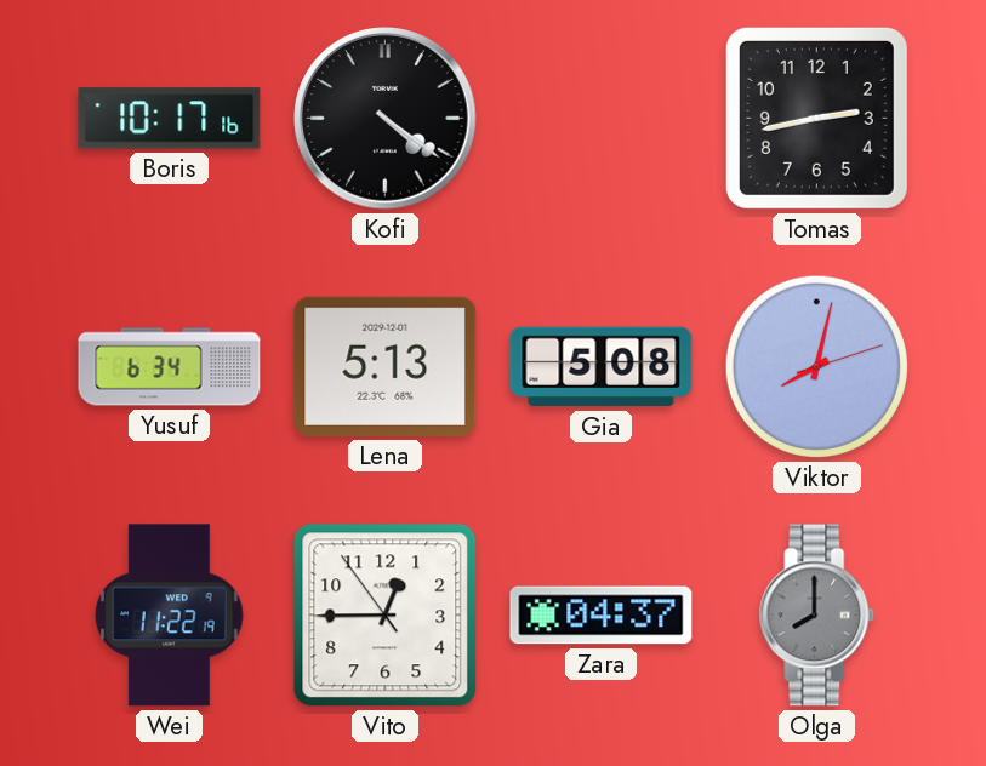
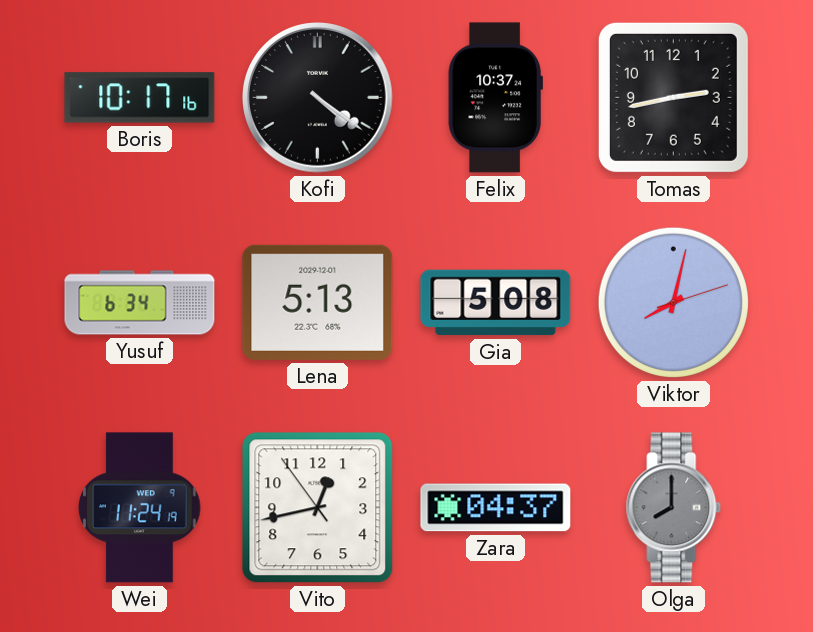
Felix: none -> 10:37
Wei: 11:22 -> 11:24
Vito: 12:44 -> 12:42
